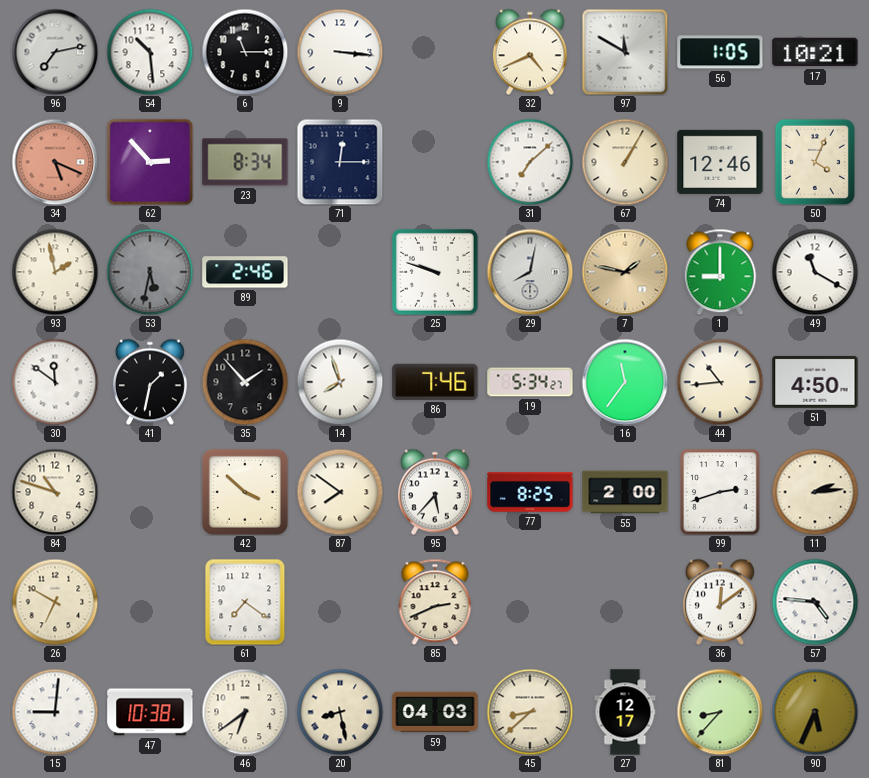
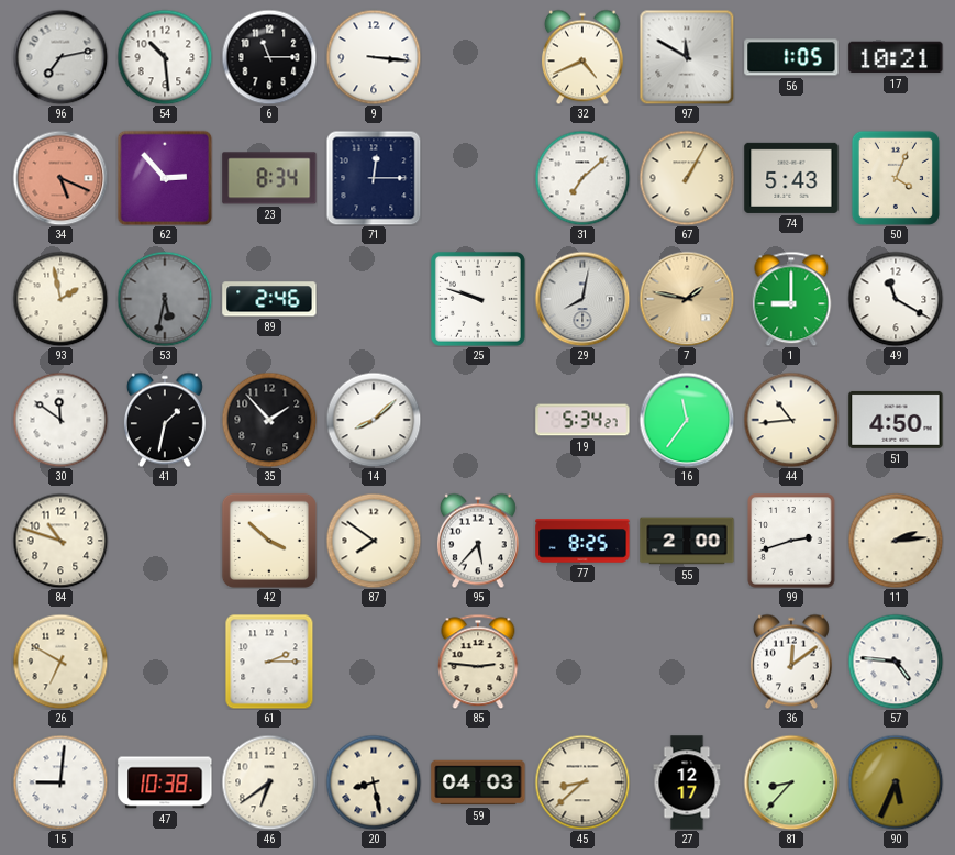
74: 12:46 -> 5:43
14: 7:57 -> 8:08
86: 7:46 -> none
61: 7:21 -> 2:15
85: 2:41 -> 2:46
